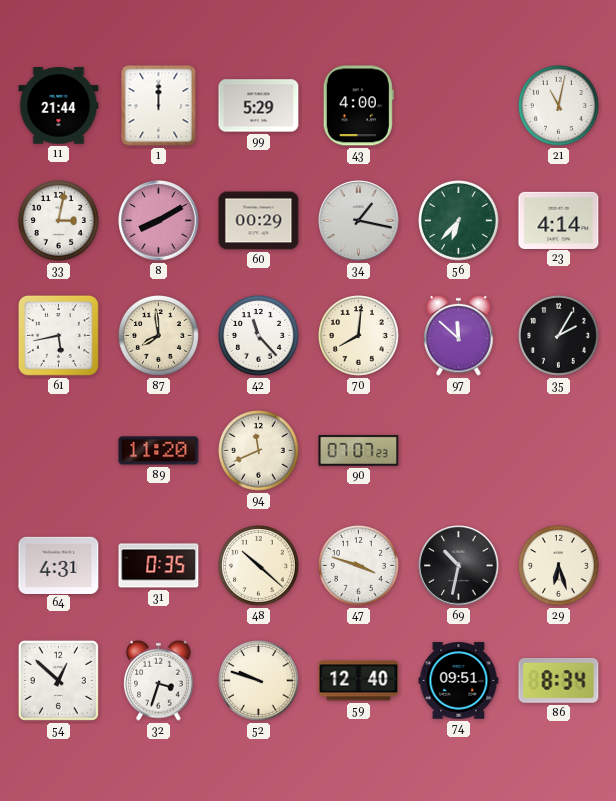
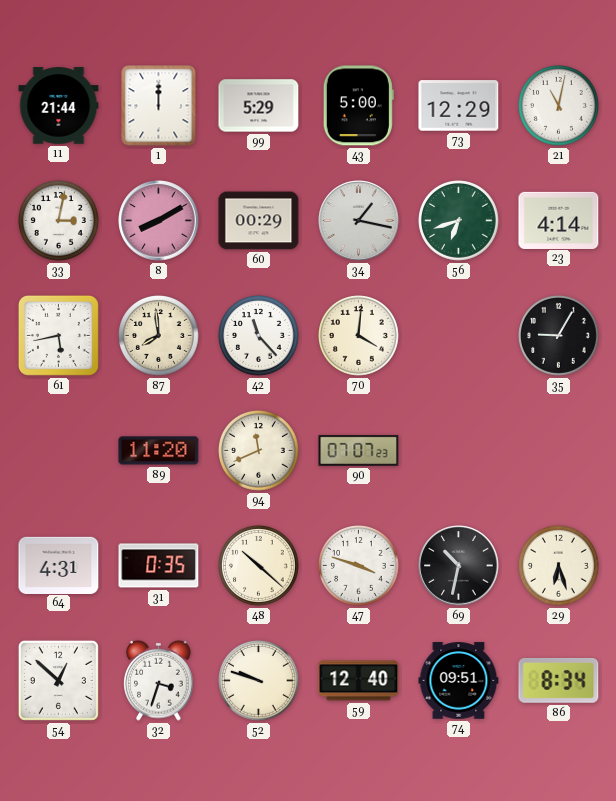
43: 4:00 -> 5:00
73: none -> 12:29
56: 6:37 -> 6:42
70: 8:01 -> 4:01
97: 11:52 -> none
35: 2:05 -> 9:05
